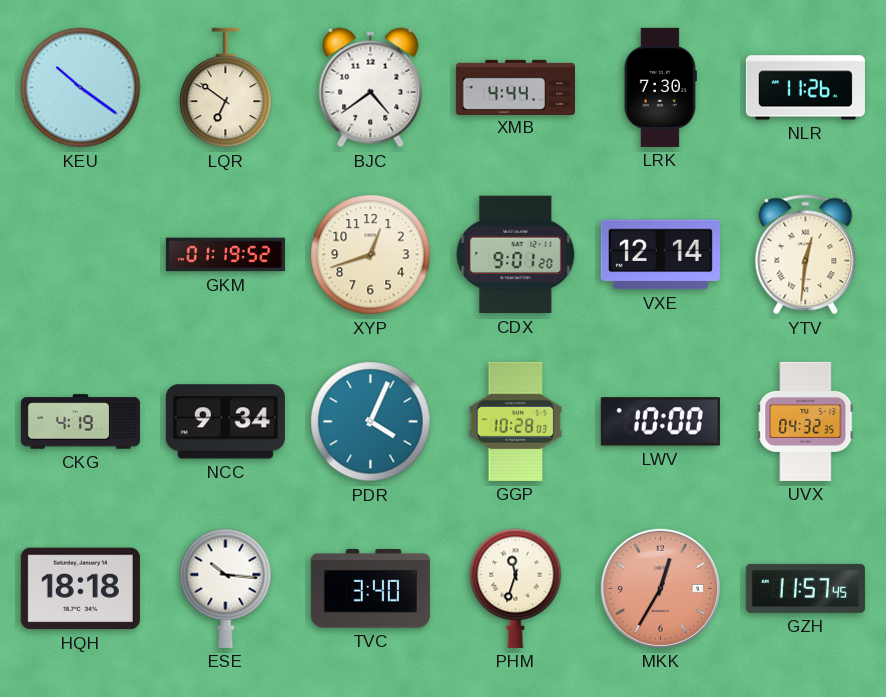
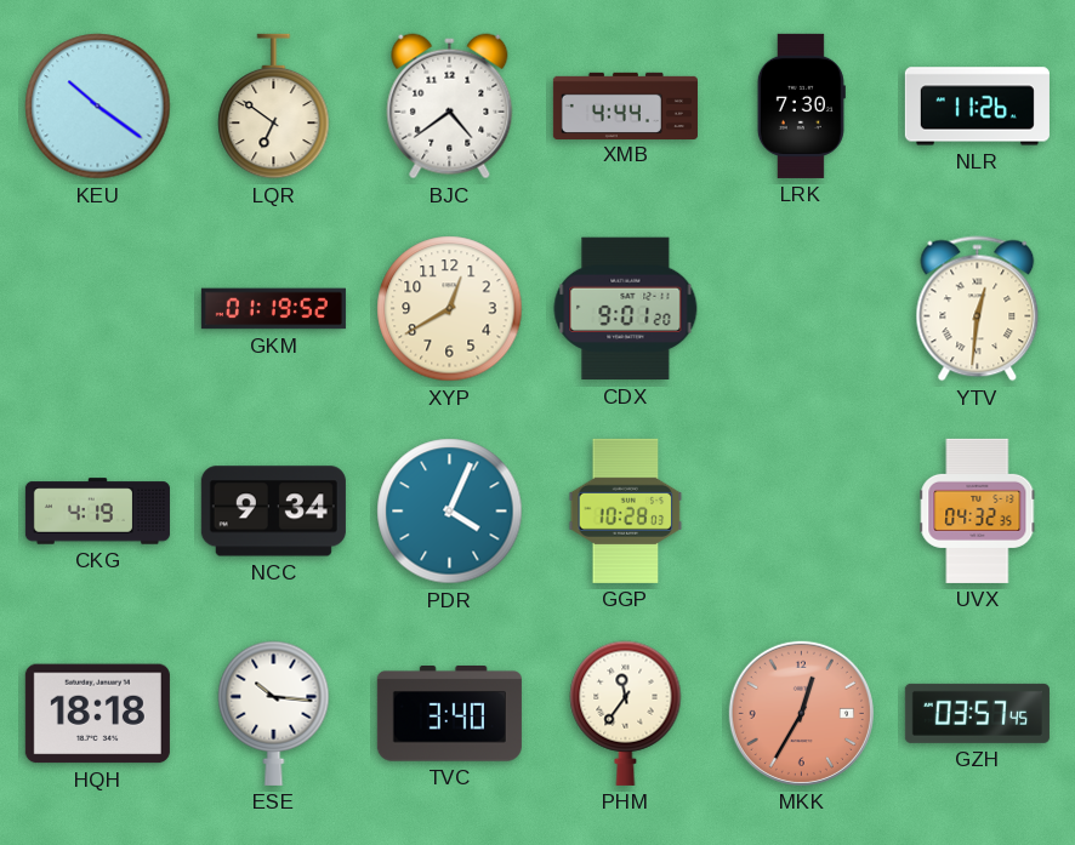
XYP: 12:42 -> 12:40
VXE: 12:14 -> none
LWV: 10:00 -> none
PHM: 11:33 -> 11:36
GZH: 11:57 -> 03:57
